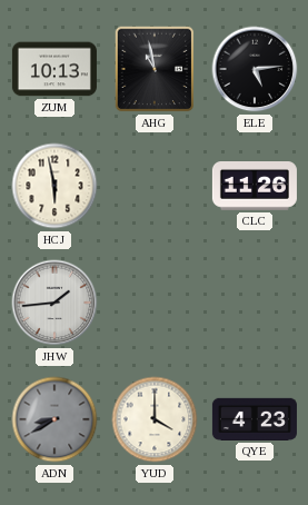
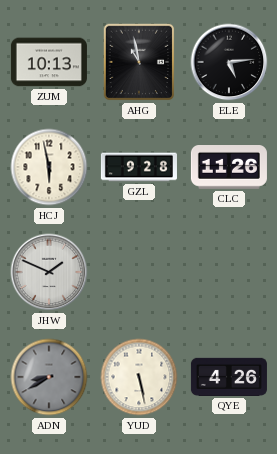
GZL: none -> 9:28
JHW: 1:44 -> 1:49
YUD: 4:00 -> 5:28
QYE: 4:23 -> 4:26
